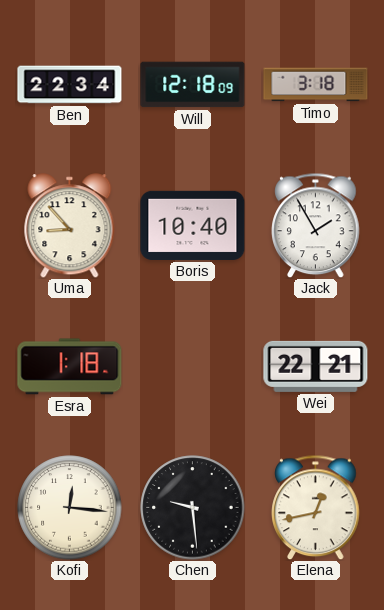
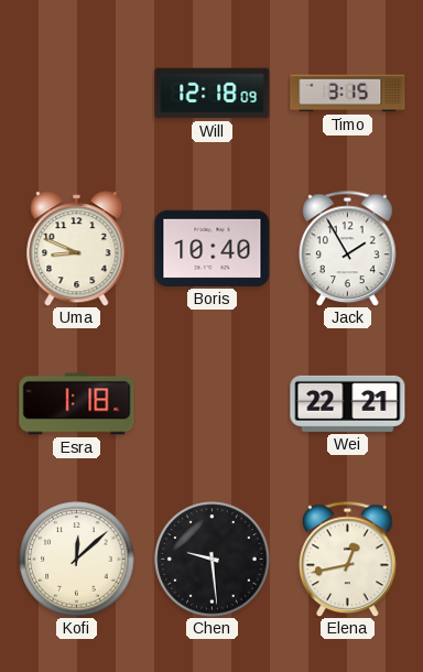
Ben: 22:34 -> none
Timo: 3:18 -> 3:15
Uma: 8:53 -> 8:49
Kofi: 12:16 -> 12:08
